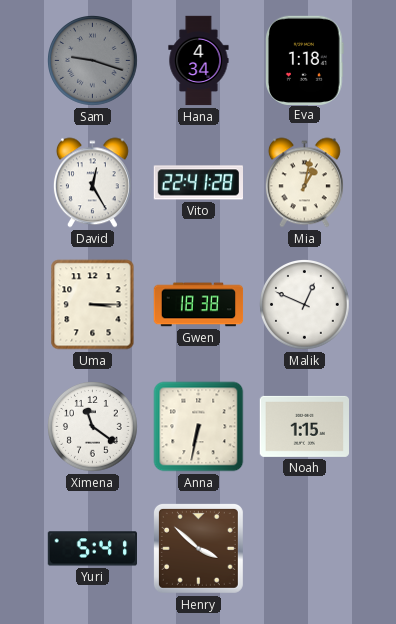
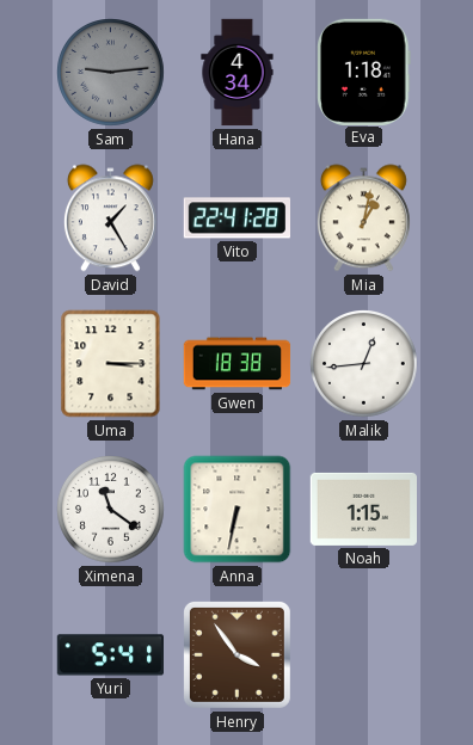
Sam: 9:18 -> 9:14
David: 12:25 -> 1:25
Malik: 12:49 -> 12:44
Henry: 3:52 -> 3:54
